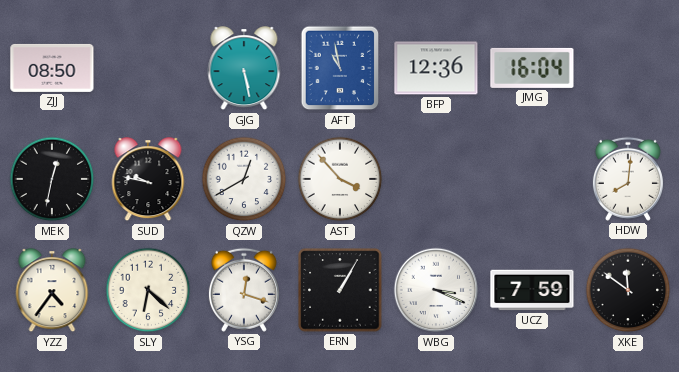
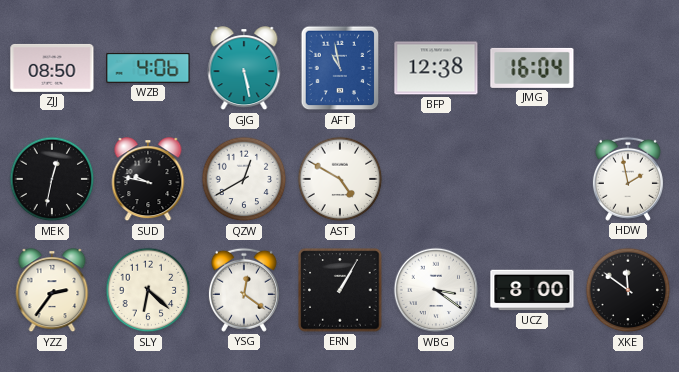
WZB: none -> 4:06
BFP: 12:36 -> 12:38
AST: 3:53 -> 4:50
HDW: 8:01 -> 1:58
YZZ: 4:36 -> 2:36
YSG: 12:18 -> 12:21
WBG: 3:19 -> 3:21
UCZ: 7:59 -> 8:00
